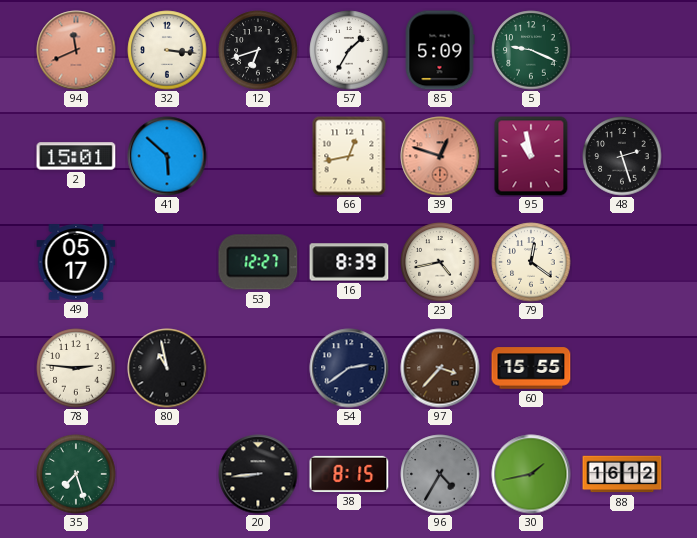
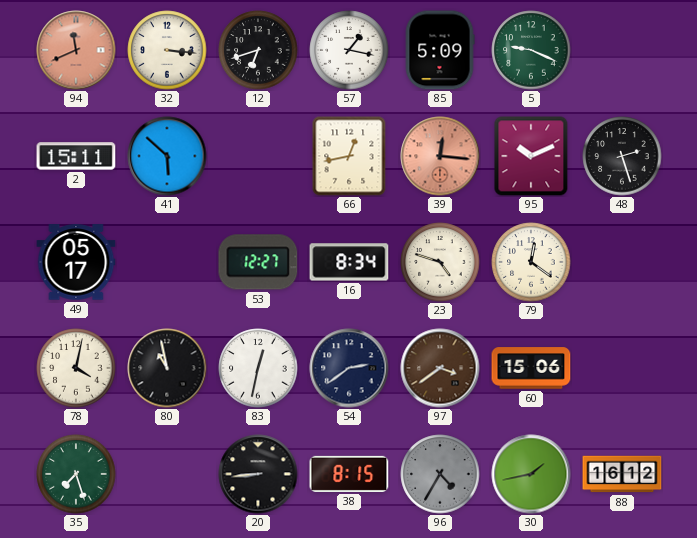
57: 1:35 -> 1:17
2: 15:01 -> 15:11
39: 12:48 -> 12:16
95: 10:58 -> 10:11
16: 8:39 -> 8:34
23: 4:43 -> 4:48
78: 2:46 -> 4:02
83: none -> 12:32
97: 3:37 -> 3:39
60: 15:55 -> 15:06
